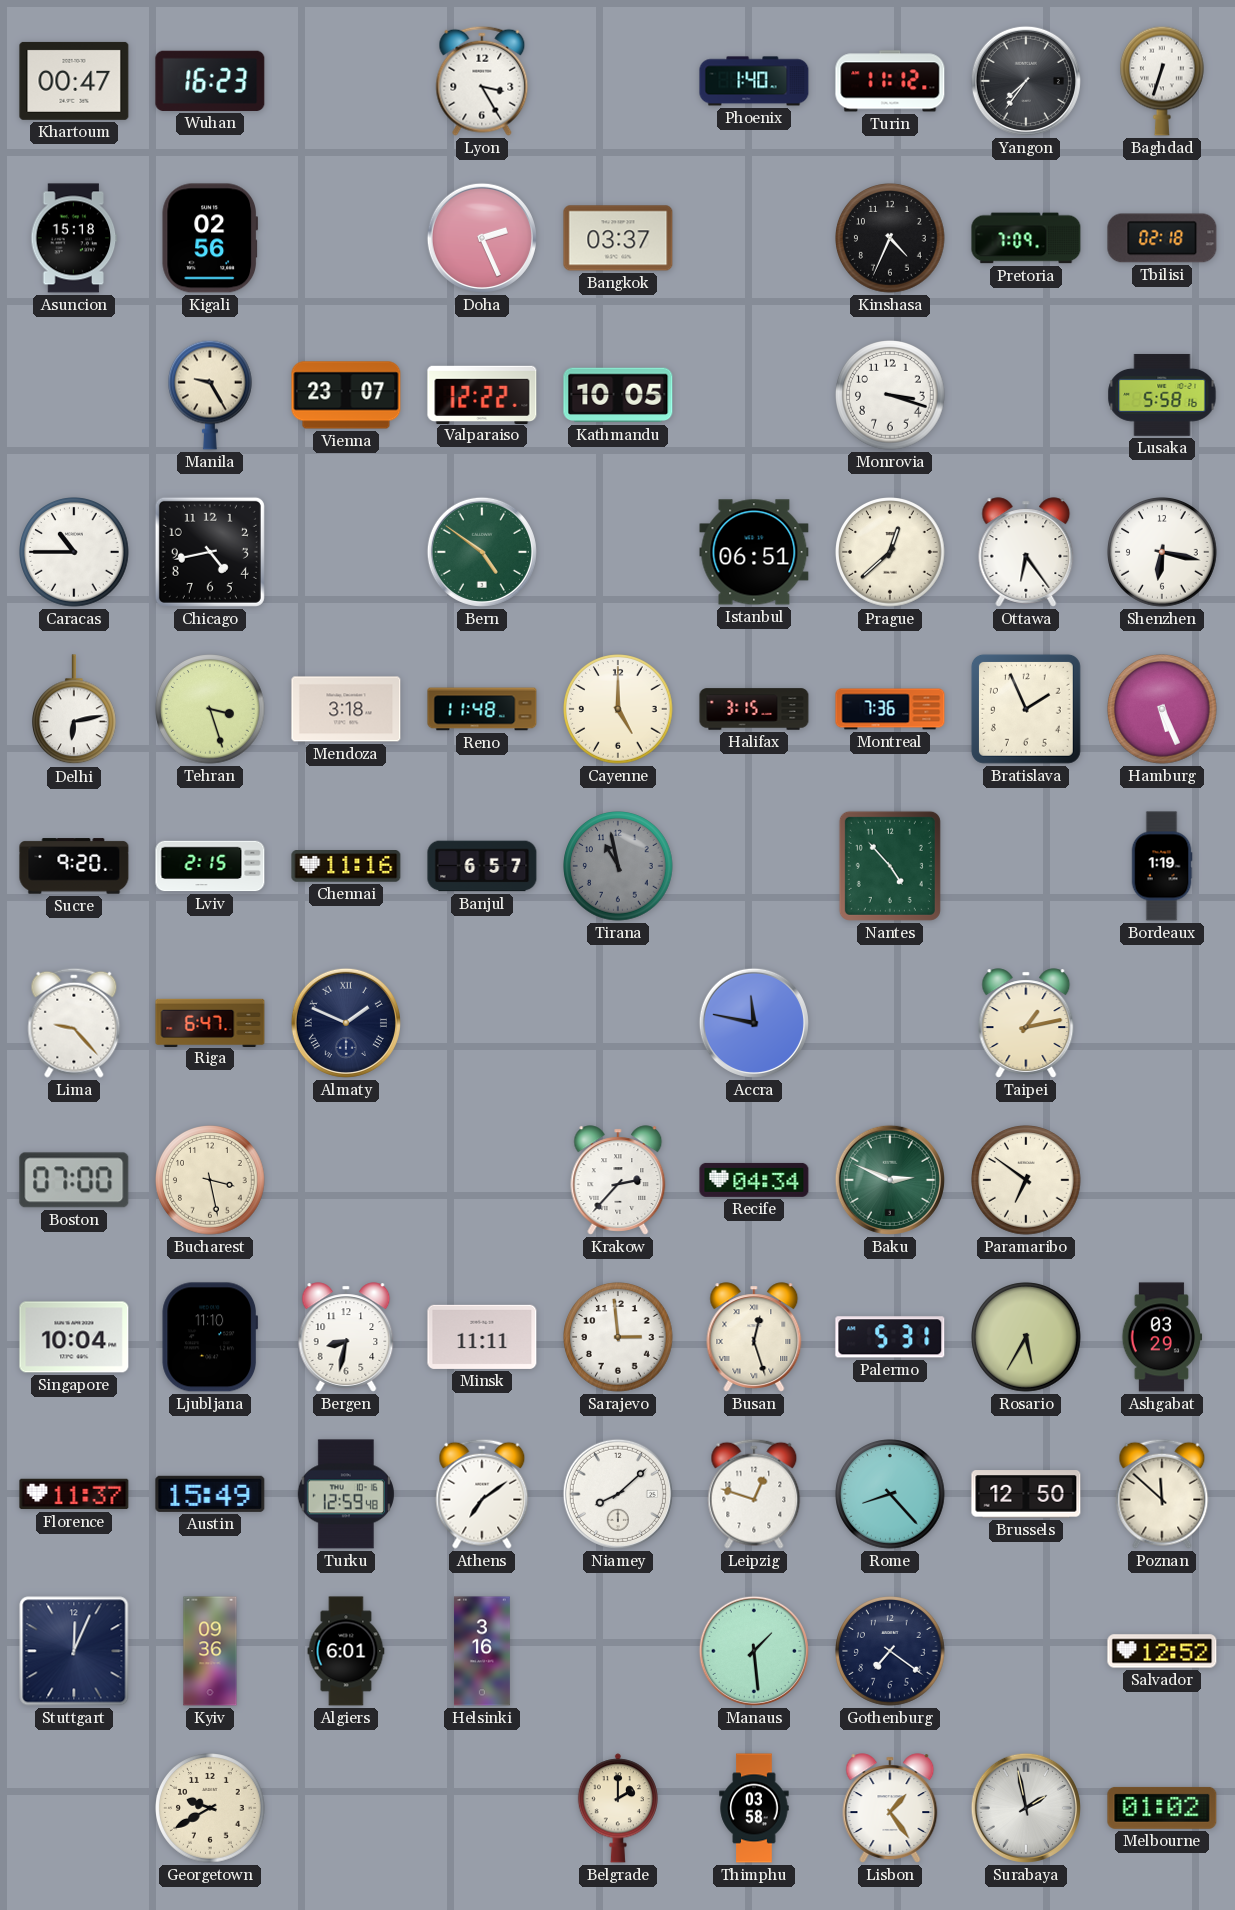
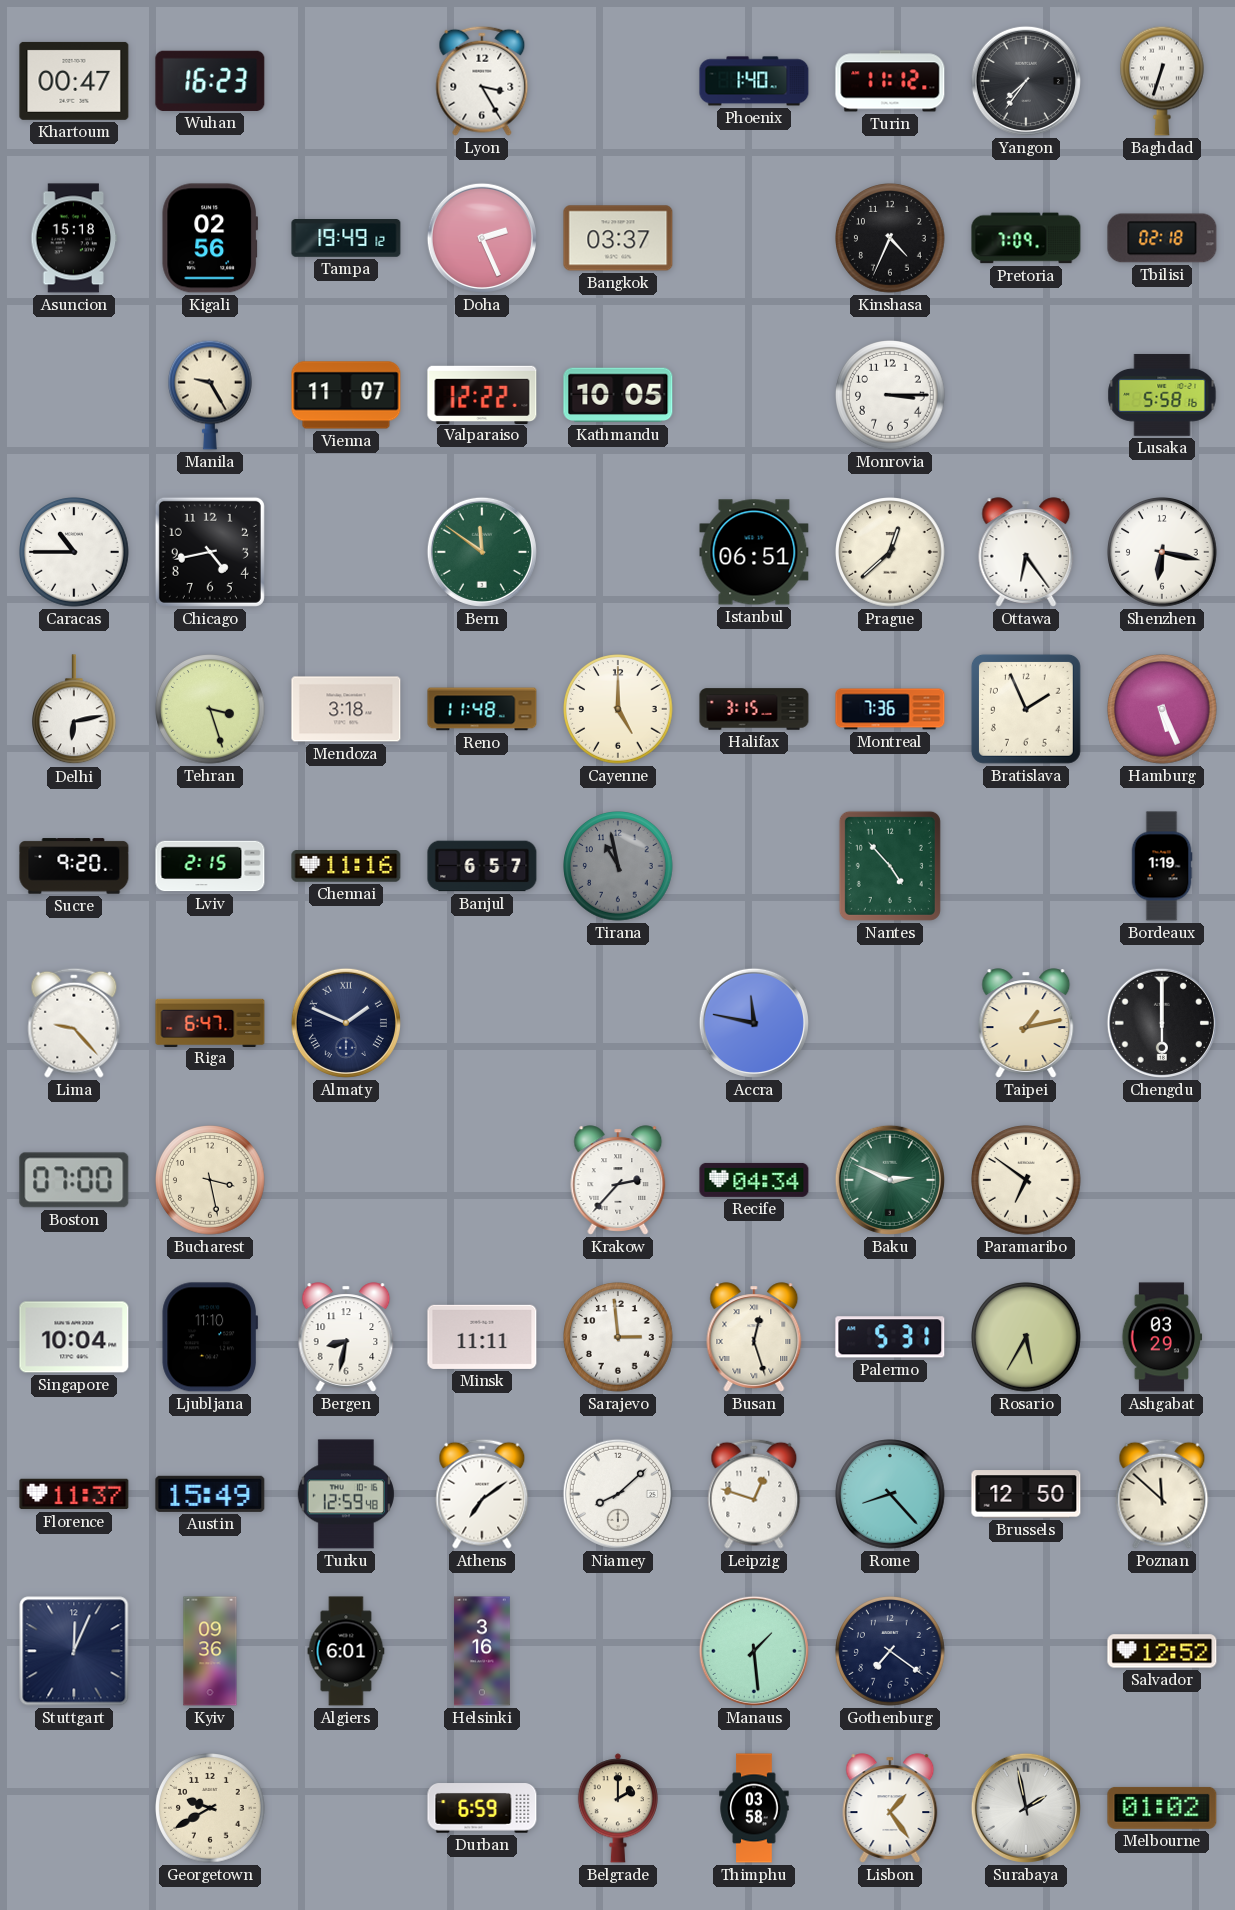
Tampa: none -> 19:49
Vienna: 23:07 -> 11:07
Monrovia: 3:18 -> 3:15
Bern: 4:51 -> 11:51
Chengdu: none -> 6:00
Durban: none -> 6:59
